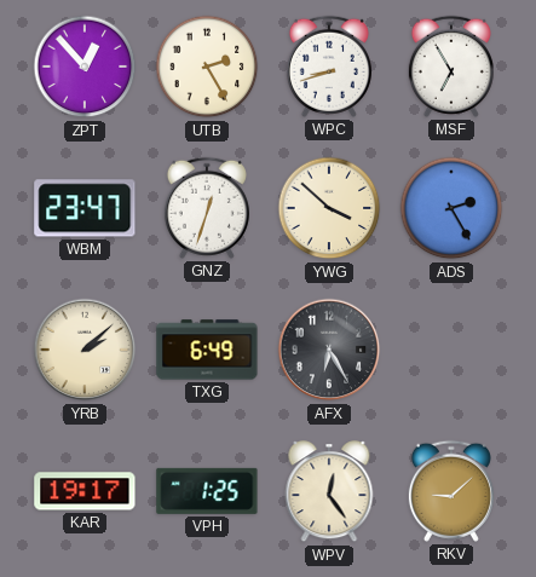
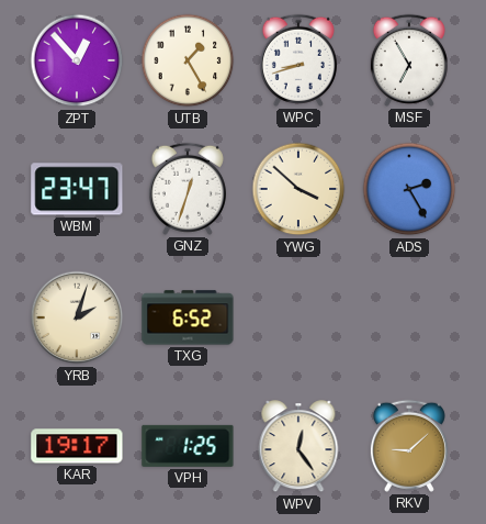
UTB: 2:25 -> 1:25
YRB: 2:08 -> 2:03
TXG: 6:49 -> 6:52
AFX: 6:25 -> none
